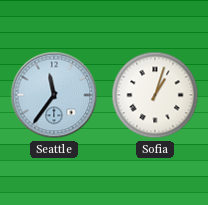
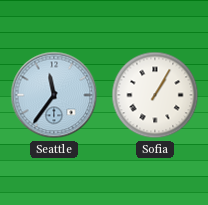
Sofia: 1:03 -> 1:05
